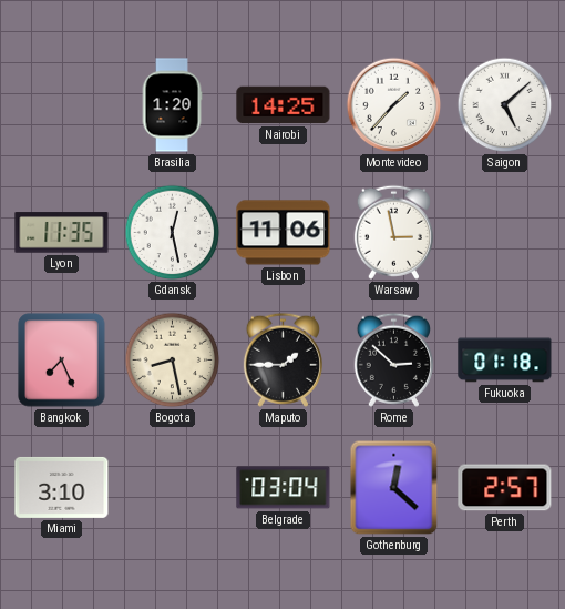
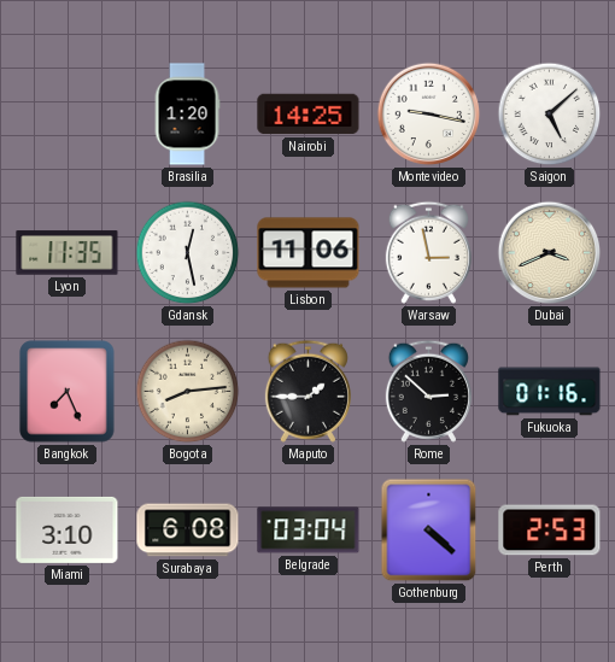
Montevideo: 1:37 -> 9:17
Dubai: none -> 3:41
Bogota: 8:28 -> 8:14
Fukuoka: 01:18 -> 01:16
Surabaya: none -> 6:08
Gothenburg: 12:22 -> 4:22
Perth: 2:57 -> 2:53
